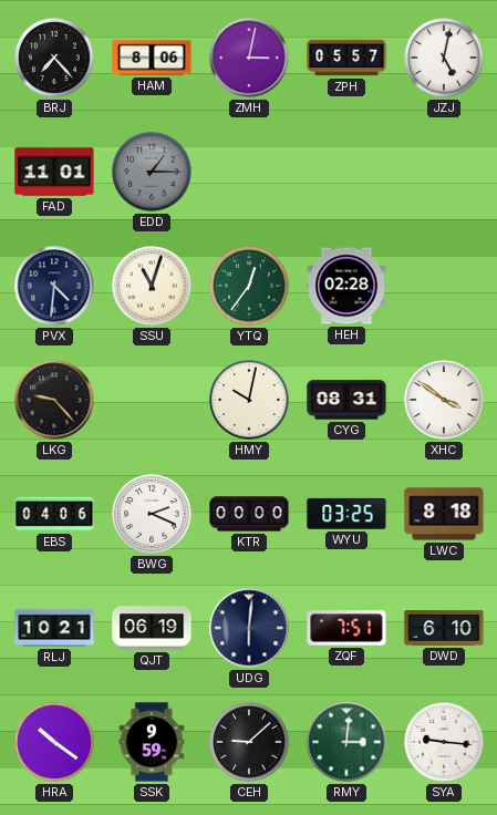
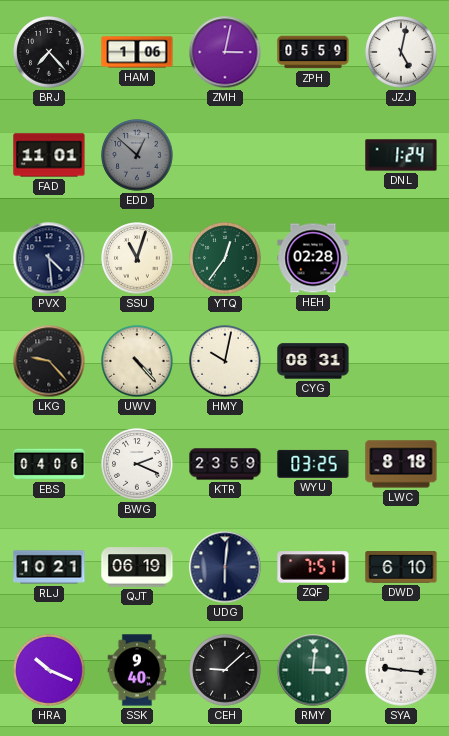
HAM: 8:06 -> 1:06
ZPH: 05:57 -> 05:59
EDD: 1:15 -> 12:52
DNL: none -> 1:24
PVX: 4:31 -> 4:29
UWV: none -> 4:23
XHC: 3:51 -> none
KTR: 00:00 -> 23:59
HRA: 10:21 -> 10:19
SSK: 9:59 -> 9:40
